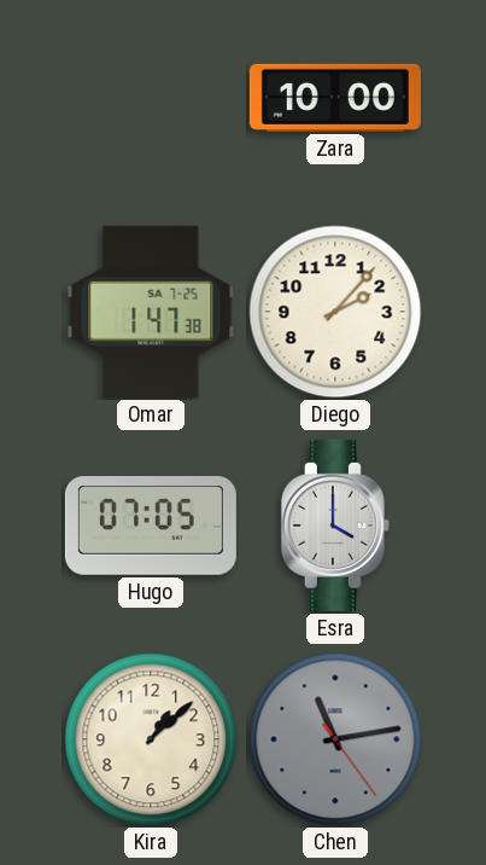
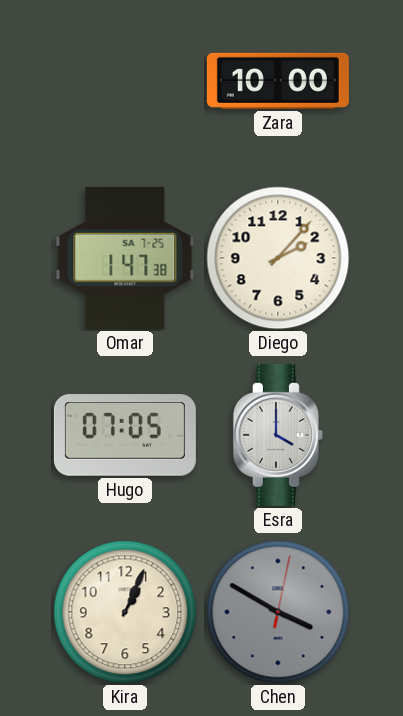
Kira: 1:08 -> 1:04
Chen: 11:13 -> 3:50
